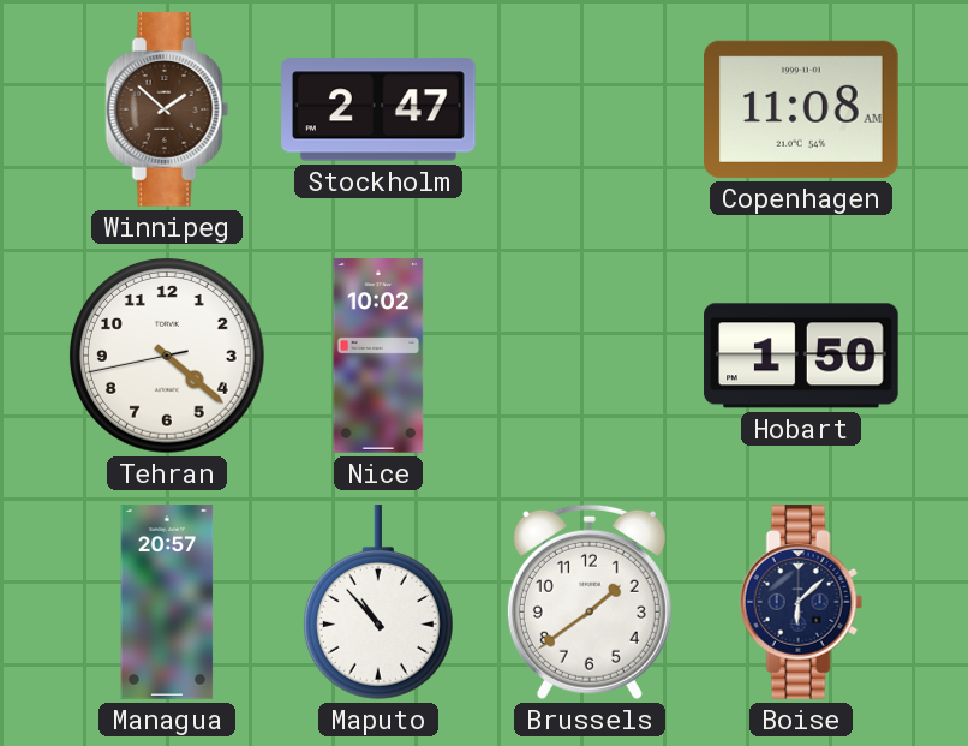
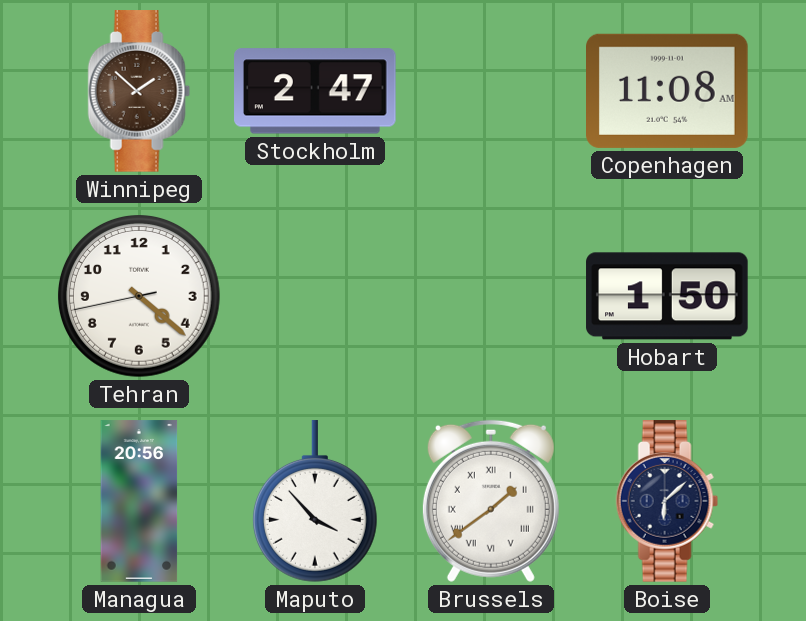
Nice: 10:02 -> none
Managua: 20:57 -> 20:56
Maputo: 10:53 -> 3:53
Brussels numerals: Arabic -> Roman
